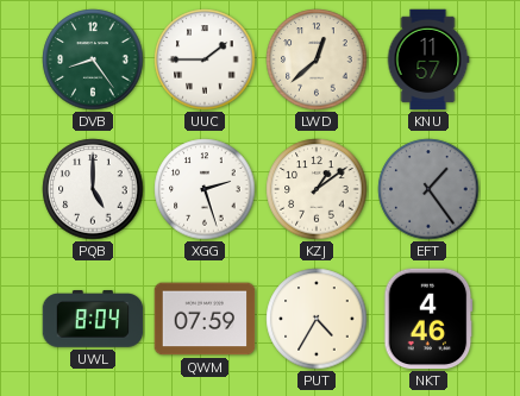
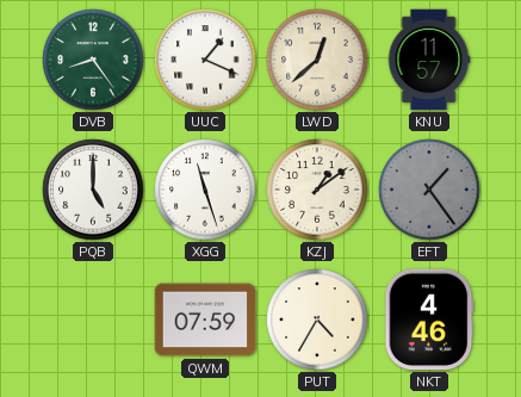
UUC: 1:45 -> 1:19
XGG: 2:27 -> 11:27
UWL: 8:04 -> none
